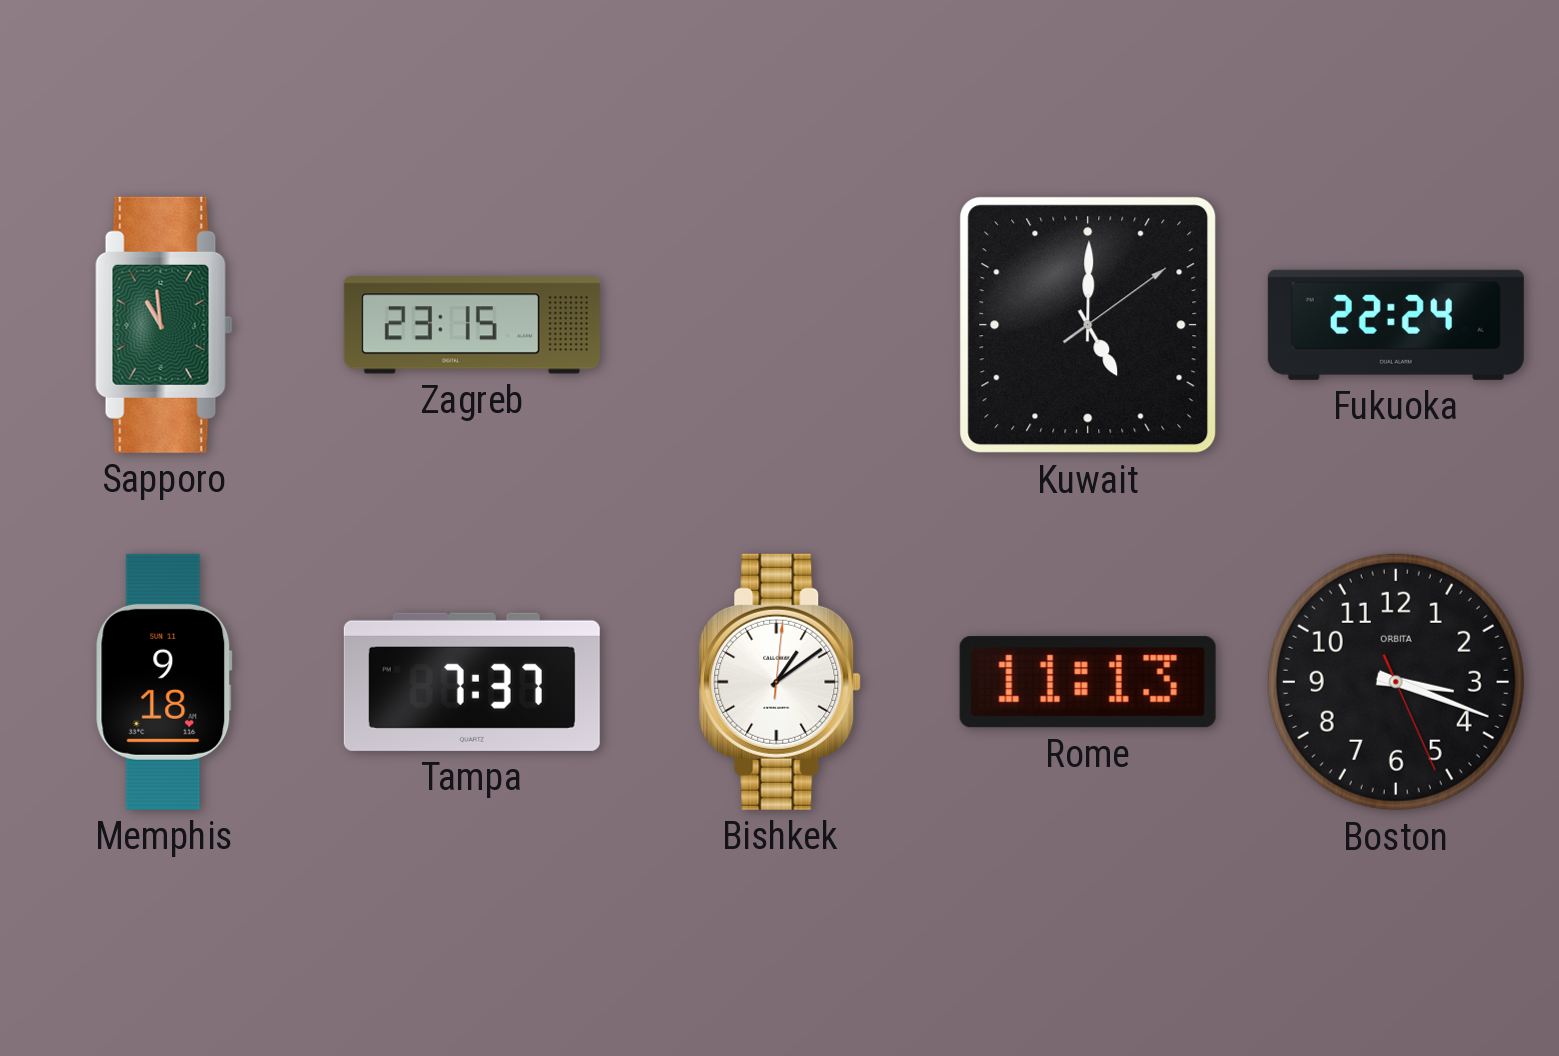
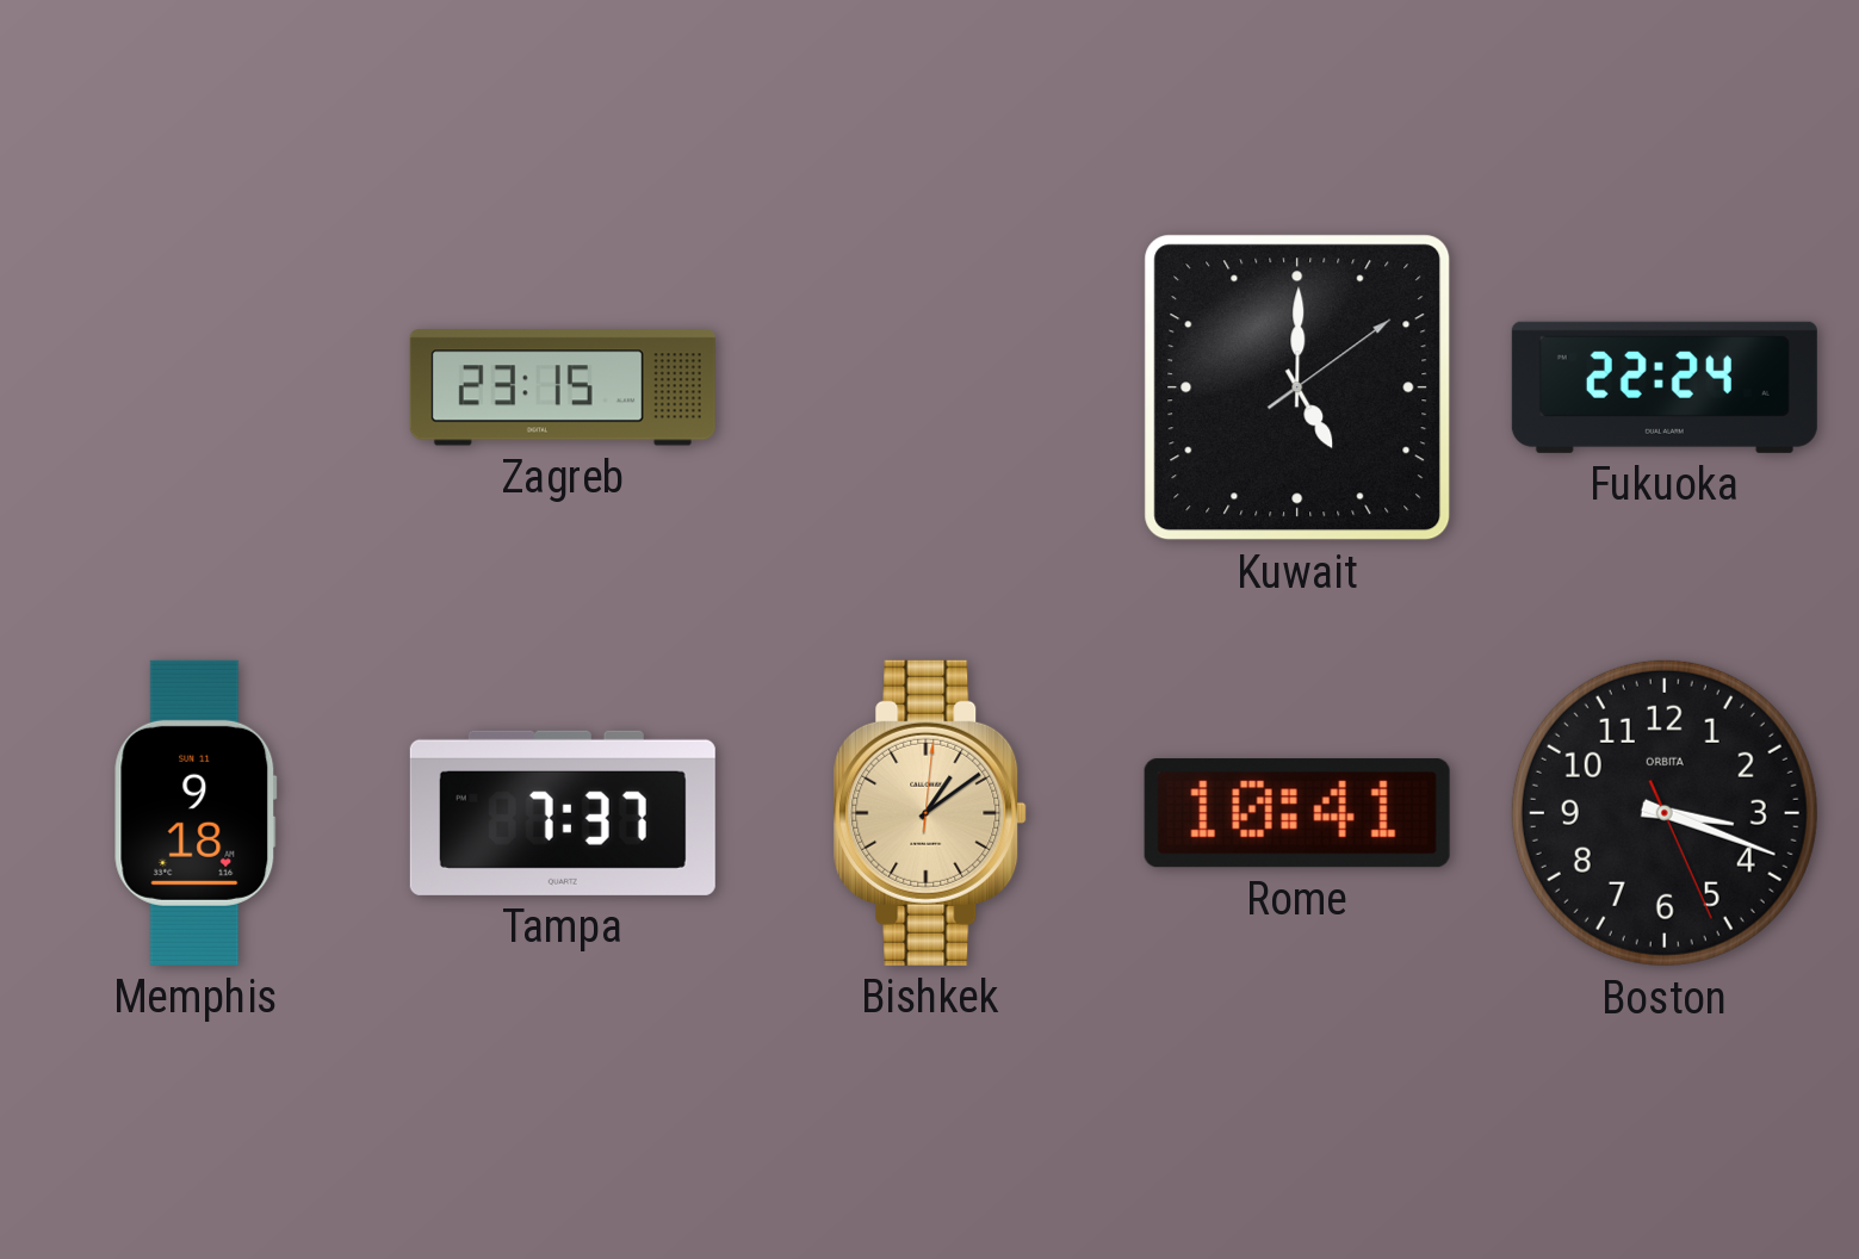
Sapporo: 10:59 -> none
Bishkek dial: white -> champagne
Rome: 11:13 -> 10:41
